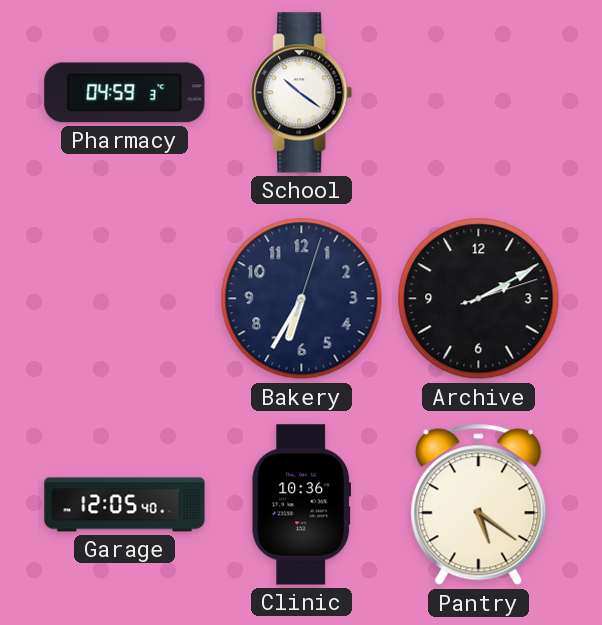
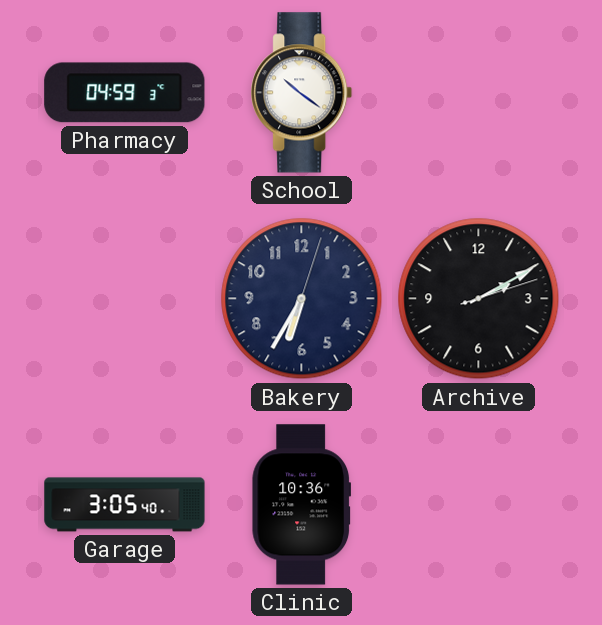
Garage: 12:05 -> 3:05
Pantry: 5:21 -> none
